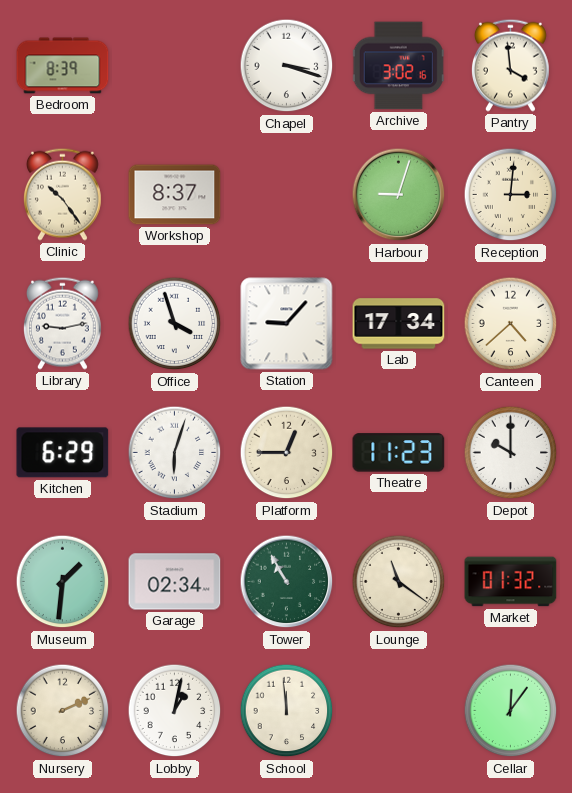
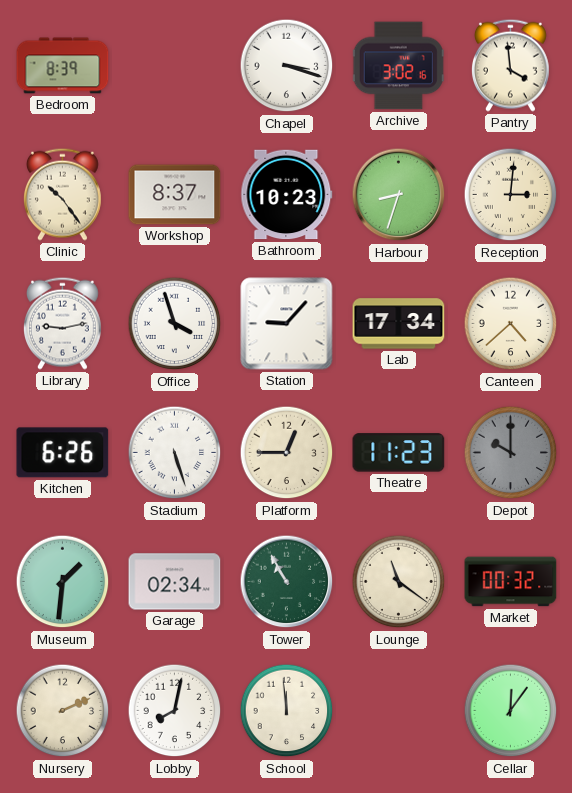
Bathroom: none -> 10:23
Harbour: 9:03 -> 8:33
Kitchen: 6:29 -> 6:26
Stadium: 6:03 -> 5:27
Depot dial: white -> grey
Market: 01:32 -> 00:32
Lobby: 1:02 -> 8:02
